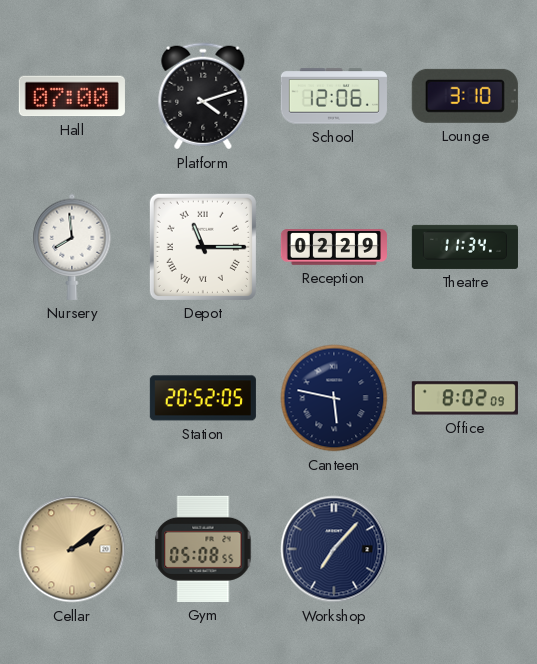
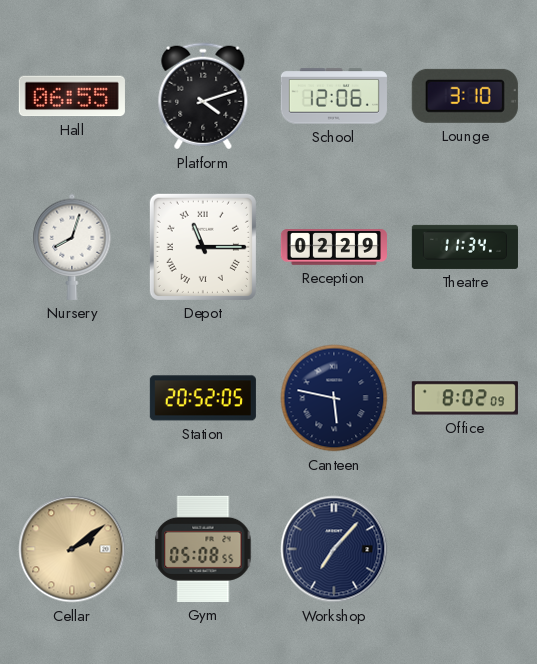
Hall: 07:00 -> 06:55
Nursery: 7:59 -> 8:03
